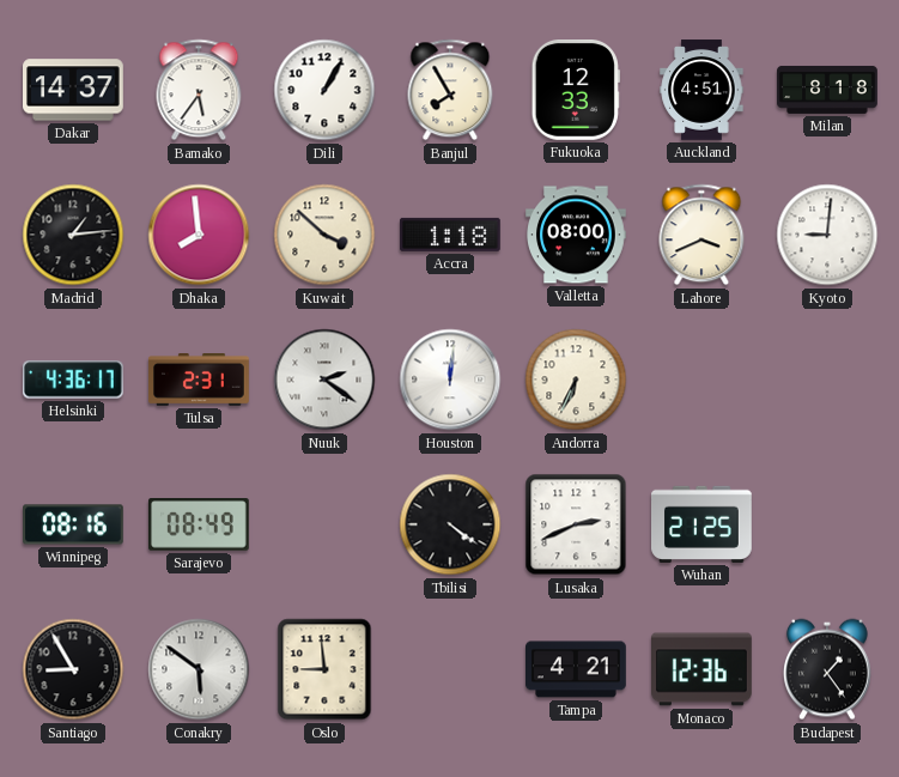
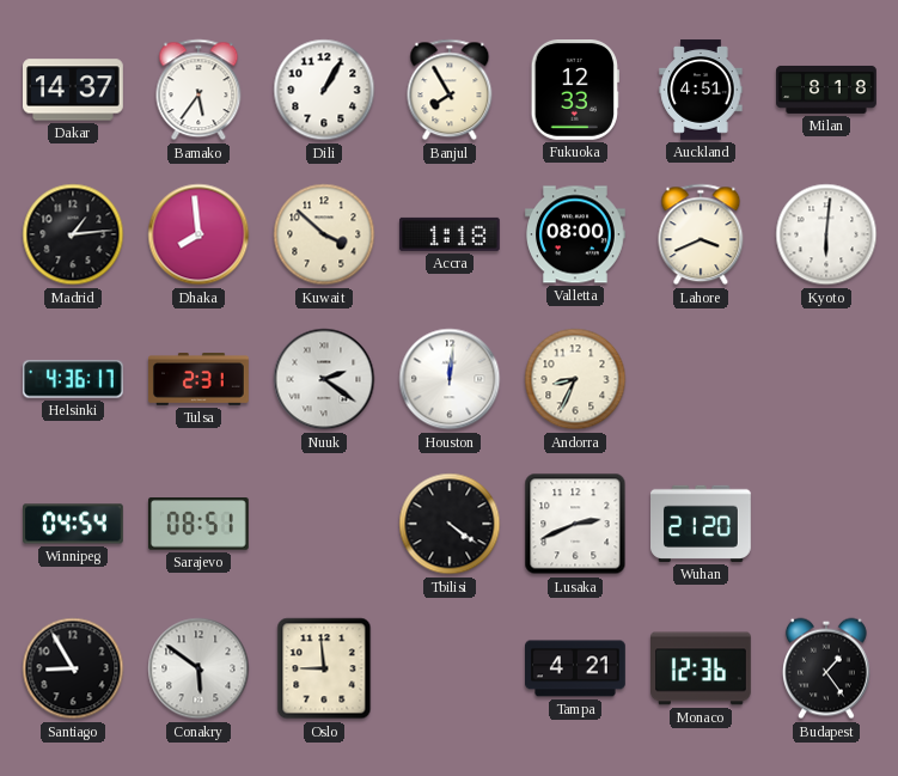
Kyoto: 9:01 -> 6:01
Andorra: 6:34 -> 8:34
Winnipeg: 08:16 -> 04:54
Sarajevo: 08:49 -> 08:51
Wuhan: 21:25 -> 21:20
